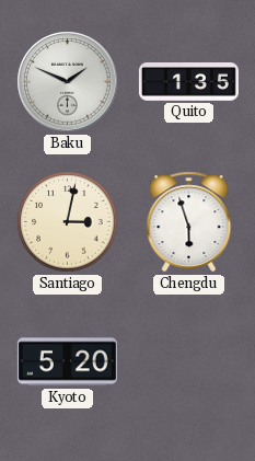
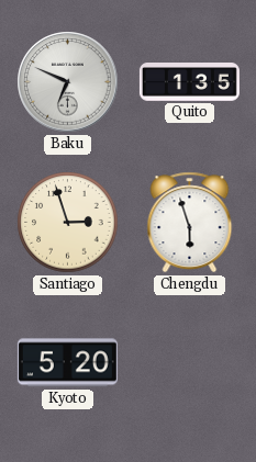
Baku: 1:49 -> 6:49
Santiago: 3:02 -> 2:57
